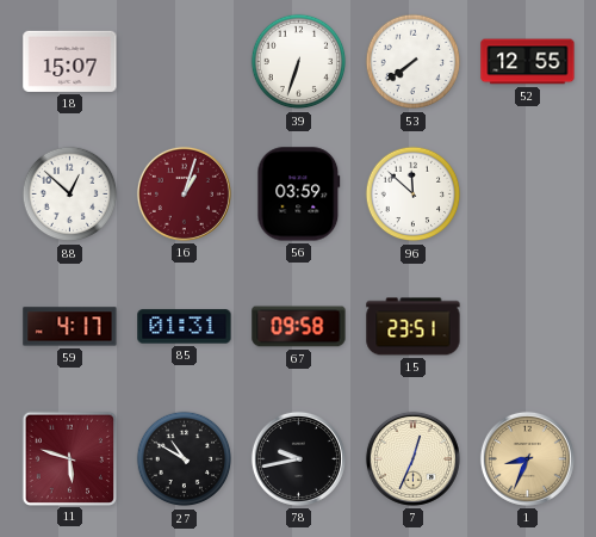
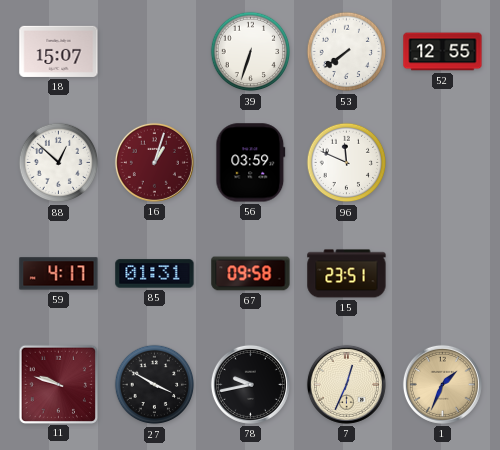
96: 11:52 -> 11:49
11: 5:48 -> 9:48
27: 10:50 -> 3:50
1: 8:34 -> 1:34
